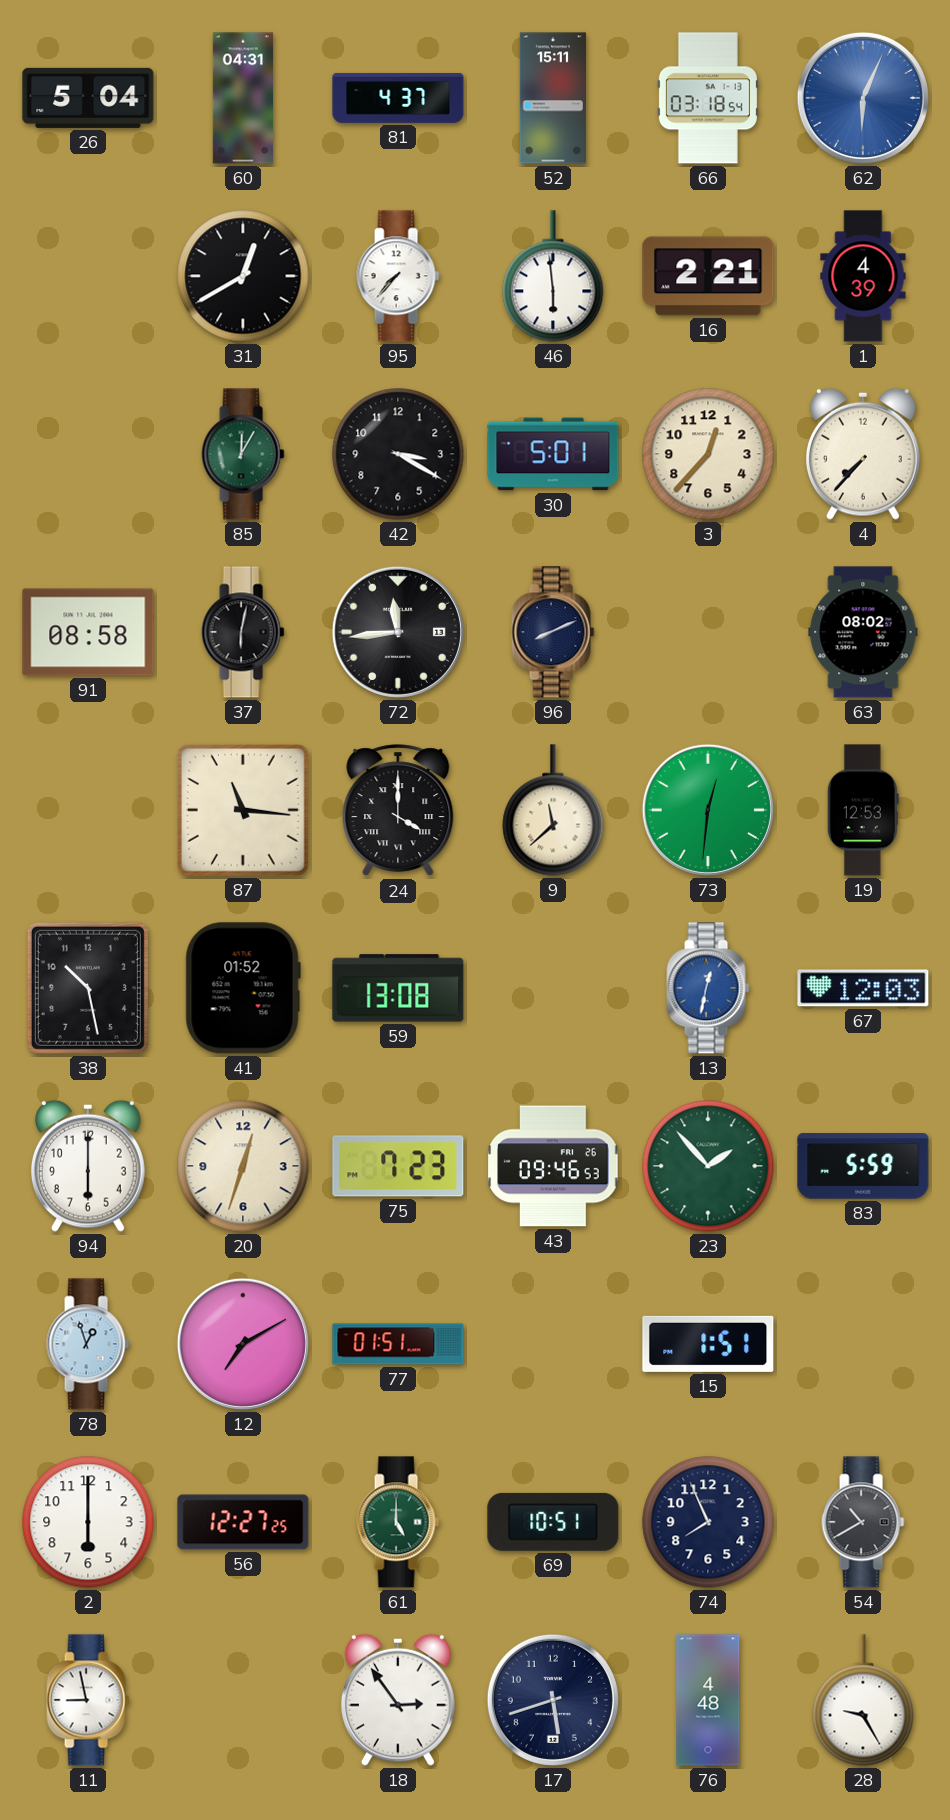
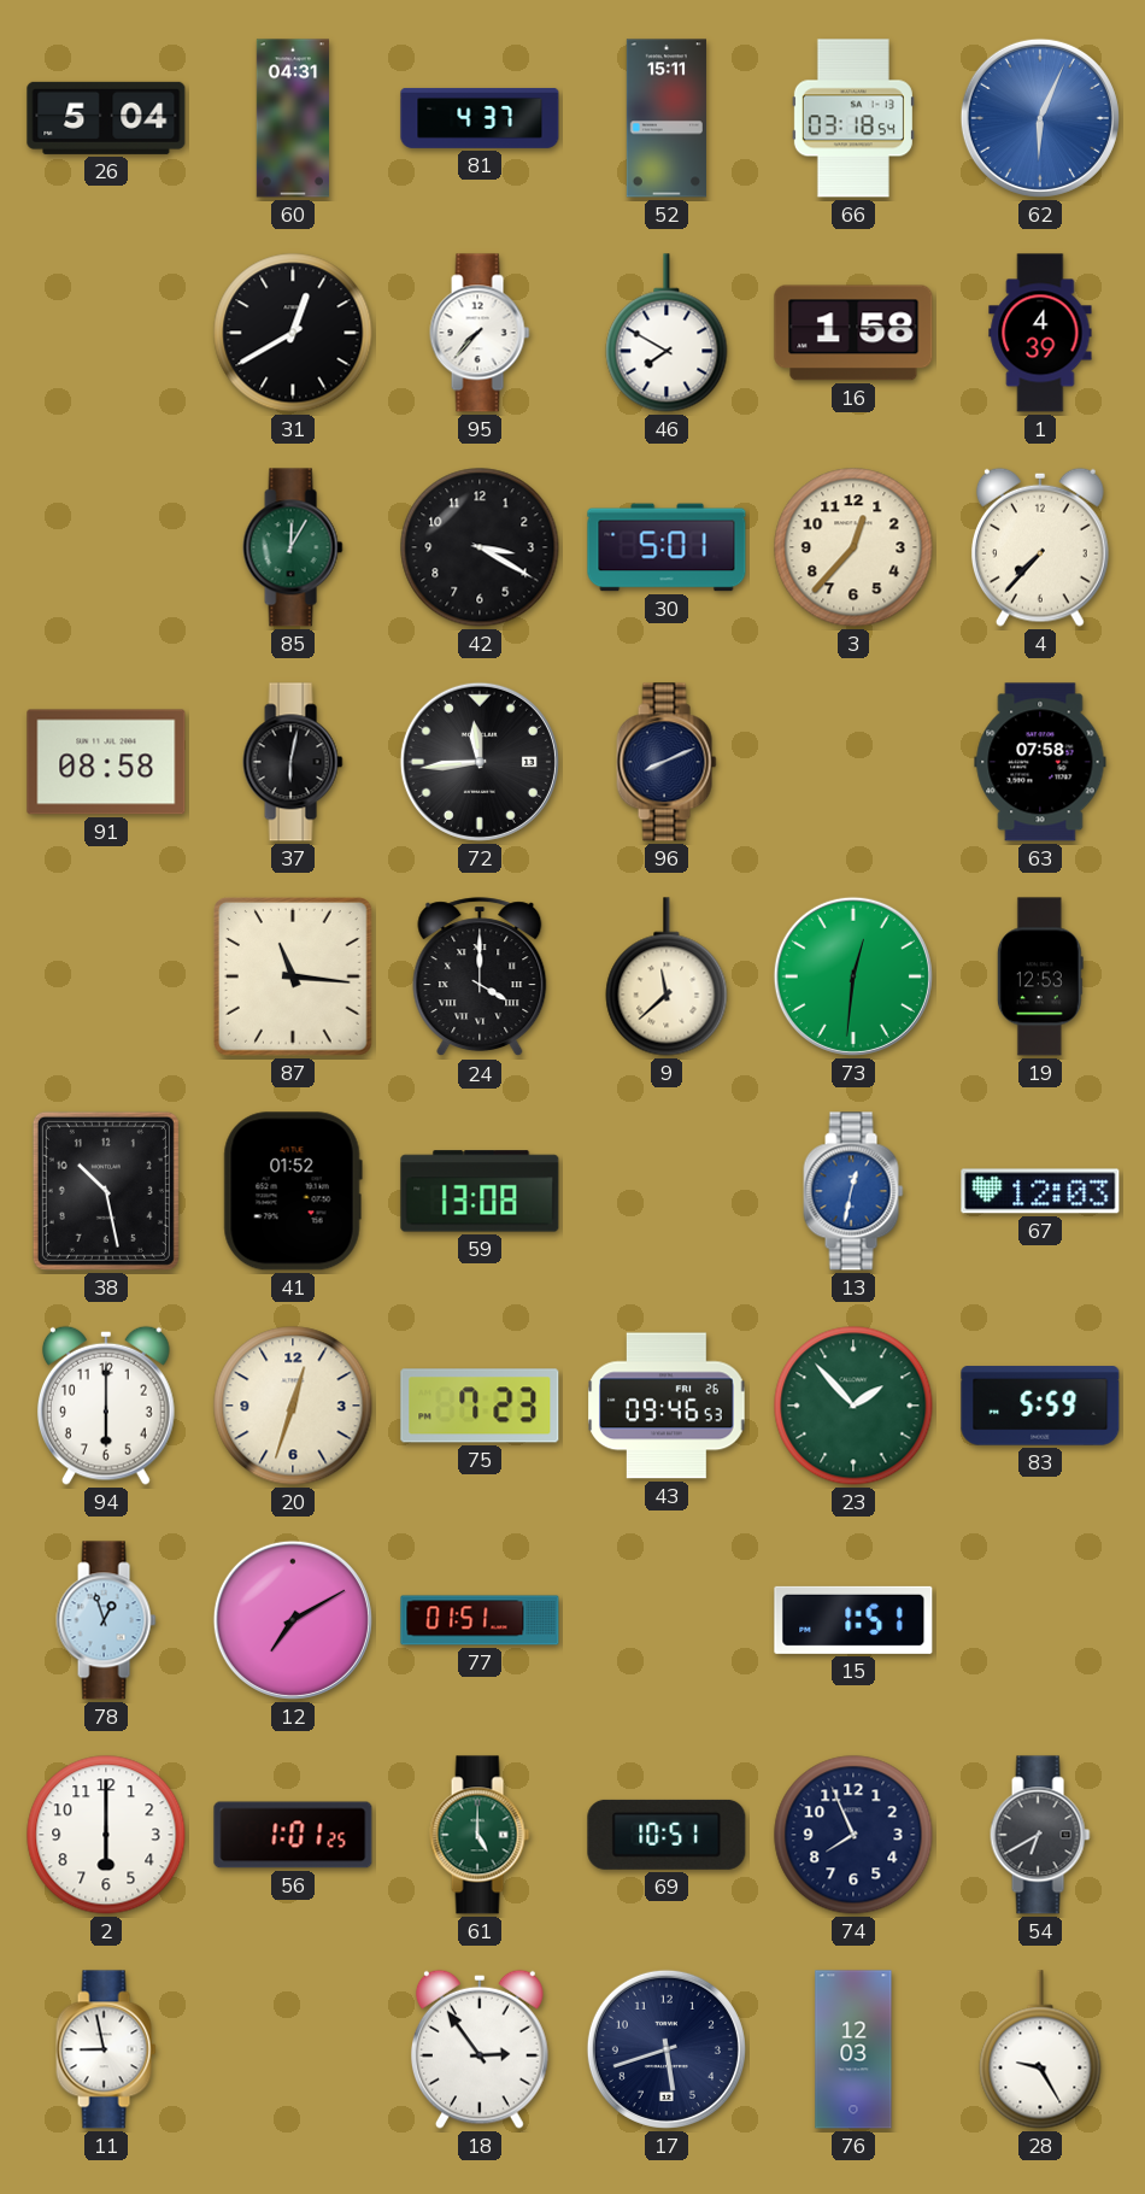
46: 5:59 -> 7:50
16: 2:21 -> 1:58
63: 08:02 -> 07:58
56: 12:27 -> 1:01
54: 10:40 -> 6:40
76: 4:48 -> 12:03
